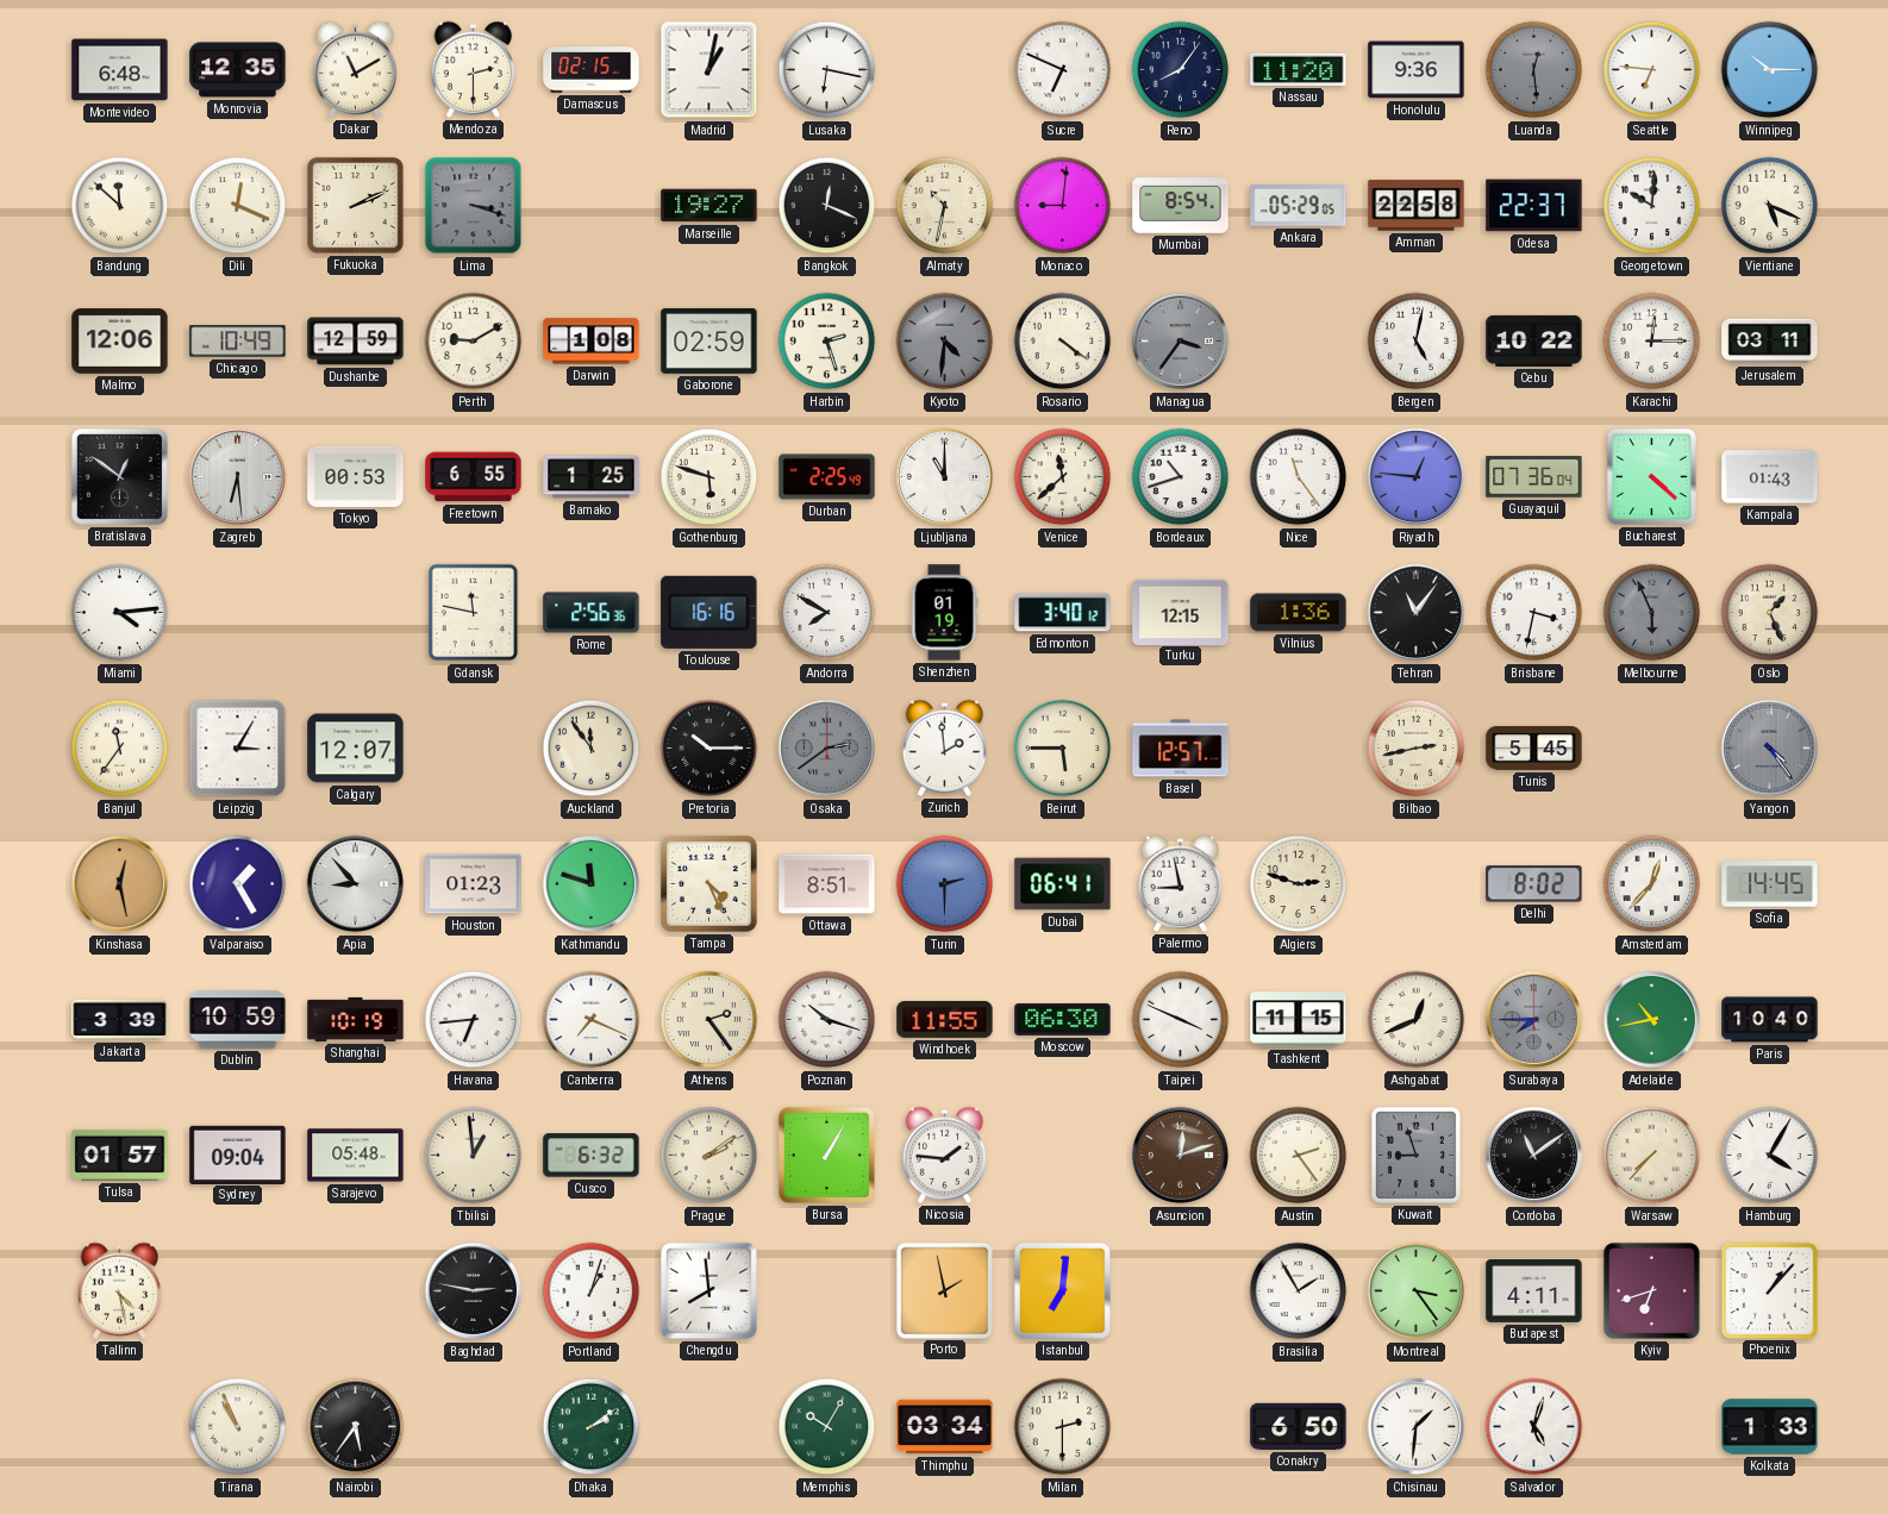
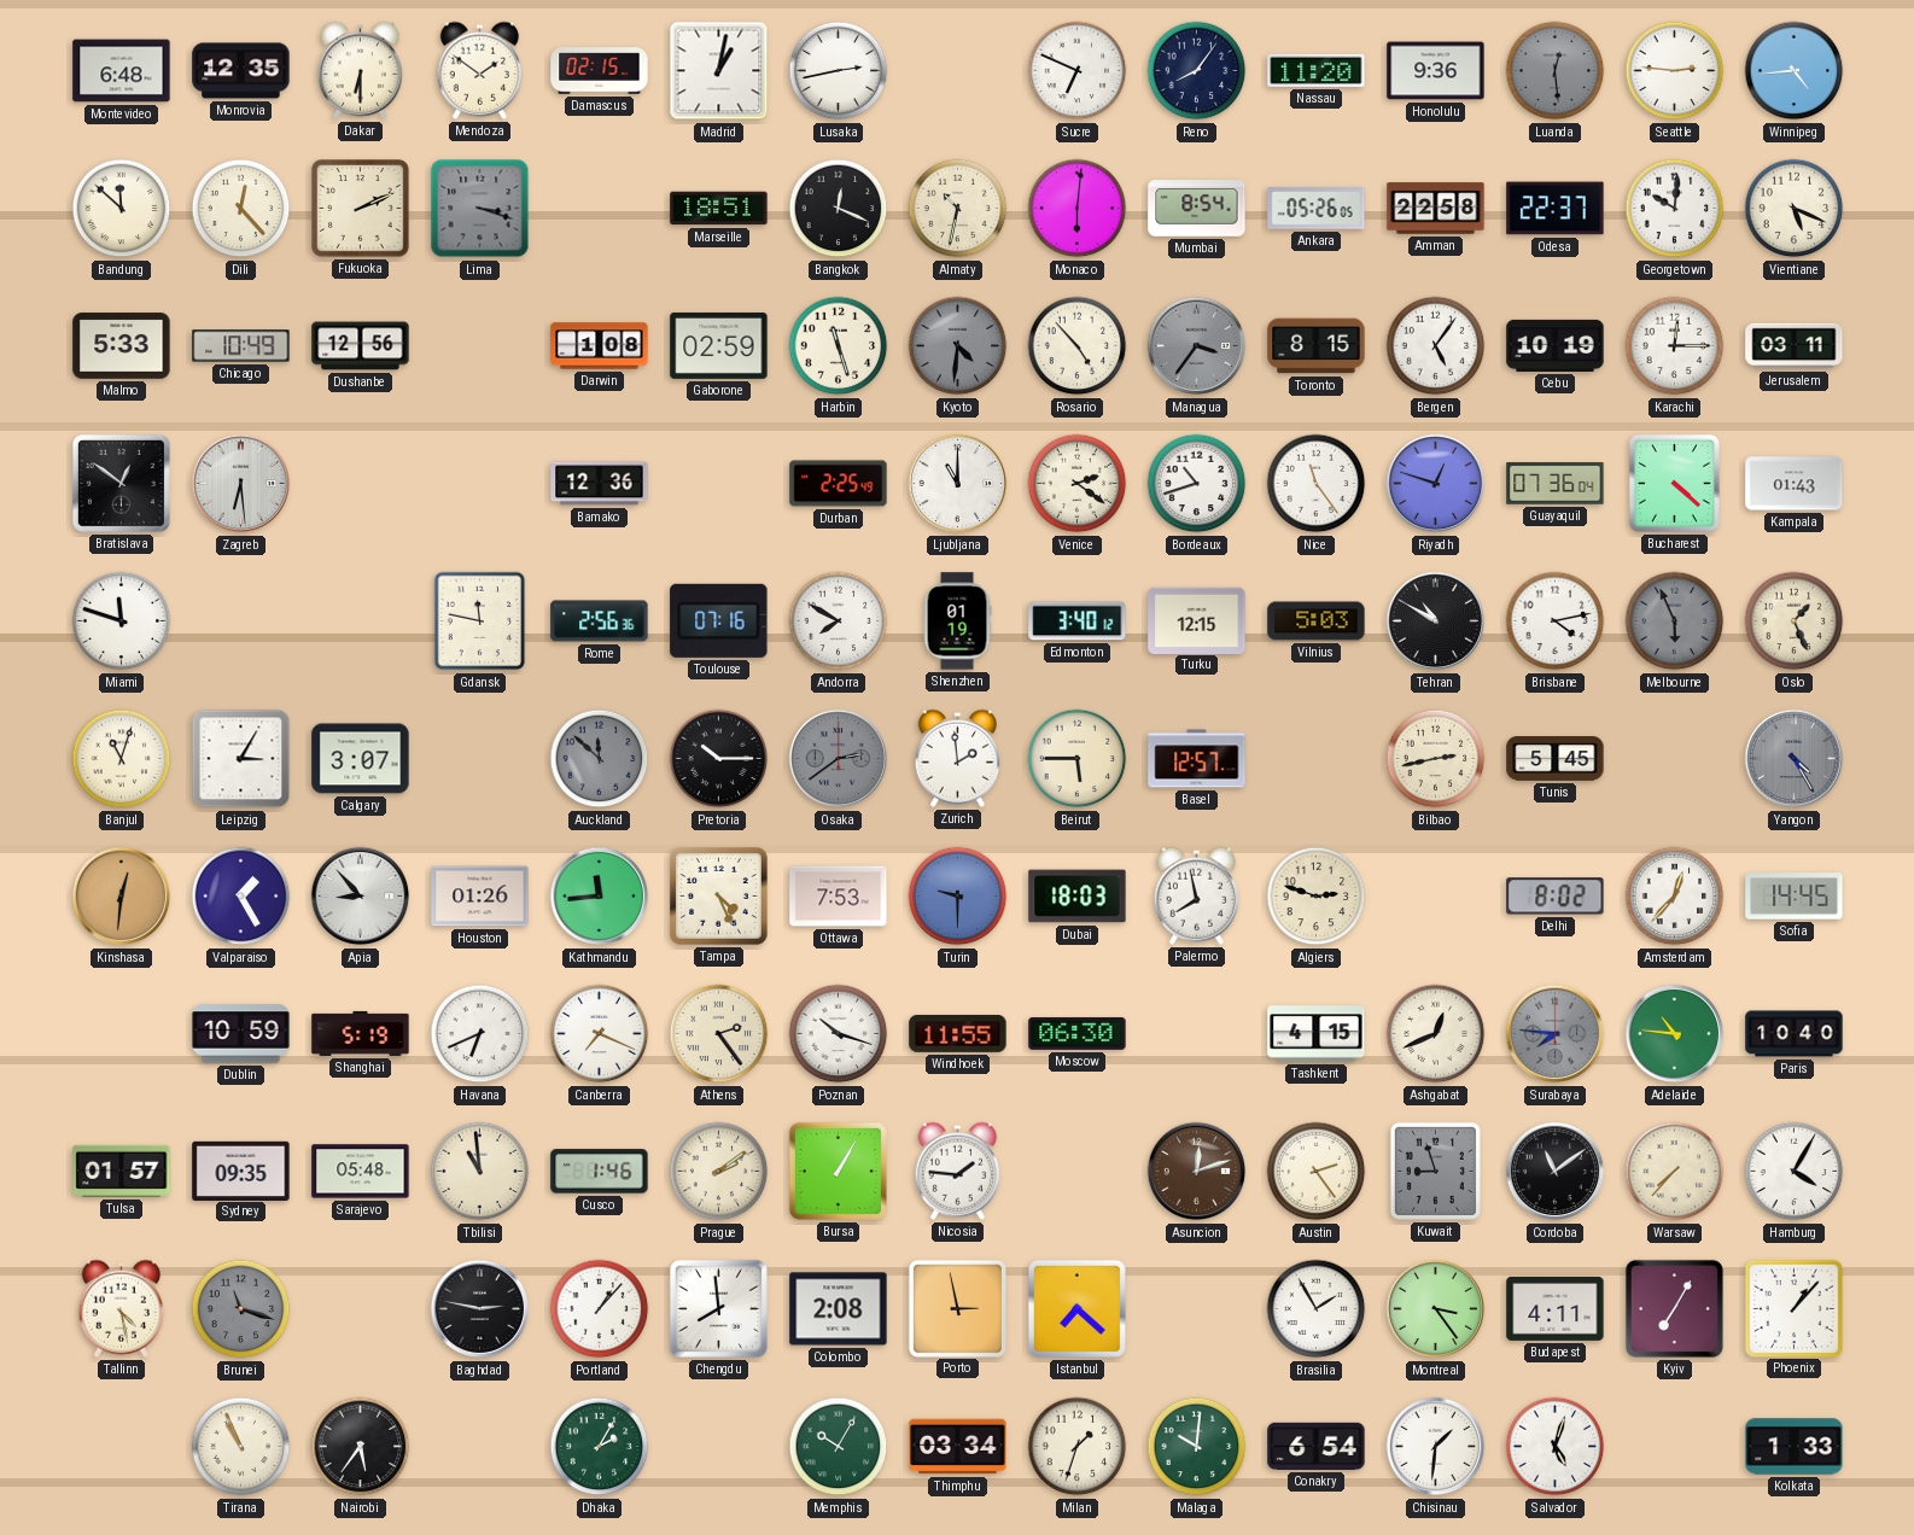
Dakar: 11:10 -> 6:30
Mendoza: 2:30 -> 1:51
Lusaka: 6:17 -> 2:43
Seattle: 6:46 -> 2:46
Winnipeg: 10:15 -> 4:44
Dili: 12:19 -> 12:23
Marseille: 19:27 -> 18:51
Monaco: 9:01 -> 6:01
Ankara: 05:29 -> 05:26
Malmo: 12:06 -> 5:33
Dushanbe: 12:59 -> 12:56
Perth: 9:10 -> none
Harbin: 2:27 -> 11:27
Rosario: 4:21 -> 4:53
Toronto: none -> 8:15
Bergen: 5:02 -> 5:06
Cebu: 10:22 -> 10:19
Tokyo: 00:53 -> none
Freetown: 6:55 -> none
Bamako: 1:25 -> 12:36
Gothenburg: 5:48 -> none
Venice: 11:38 -> 2:21
Riyadh: 12:46 -> 12:48
Miami: 4:14 -> 11:48
Toulouse: 16:16 -> 07:16
Vilnius: 1:36 -> 5:03
Tehran: 11:06 -> 10:50
Brisbane: 3:32 -> 4:13
Banjul: 11:36 -> 11:03
Calgary: 12:07 -> 3:07
Auckland: 11:54 -> 11:52
Auckland dial: cream -> grey
Yangon: 4:24 -> 4:25
Kinshasa: 12:28 -> 12:31
Houston: 01:23 -> 01:26
Kathmandu: 11:48 -> 11:44
Ottawa: 8:51 -> 7:53
Turin: 2:30 -> 9:30
Dubai: 06:41 -> 18:03
Palermo: 8:58 -> 7:58
Jakarta: 3:39 -> none
Shanghai: 10:19 -> 5:19
Havana: 6:44 -> 6:41
Taipei: 3:49 -> none
Tashkent: 11:15 -> 4:15
Surabaya: 7:45 -> 7:46
Adelaide: 10:43 -> 10:46
Sydney: 09:04 -> 09:35
Tbilisi: 12:59 -> 10:59
Cusco: 6:32 -> 1:46
Brunei: none -> 11:18
Portland: 1:03 -> 1:07
Colombo: none -> 2:08
Porto: 1:58 -> 2:58
Istanbul: 7:01 -> 7:22
Kyiv: 6:42 -> 7:05
Dhaka: 2:09 -> 2:05
Milan: 2:30 -> 1:33
Malaga: none -> 10:01
Conakry: 6:50 -> 6:54
